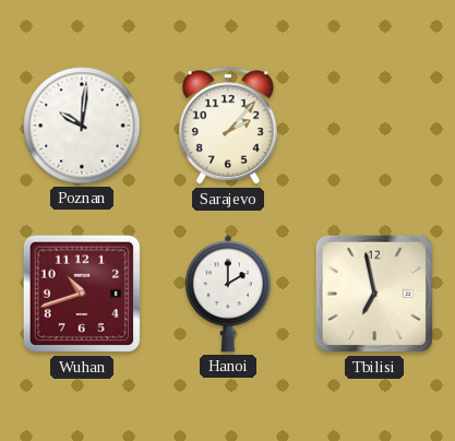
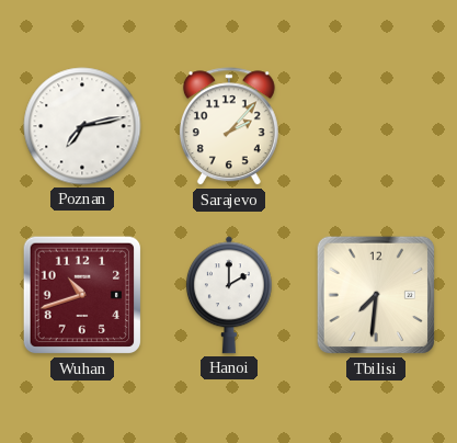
Poznan: 10:01 -> 7:13
Tbilisi: 6:58 -> 7:31
